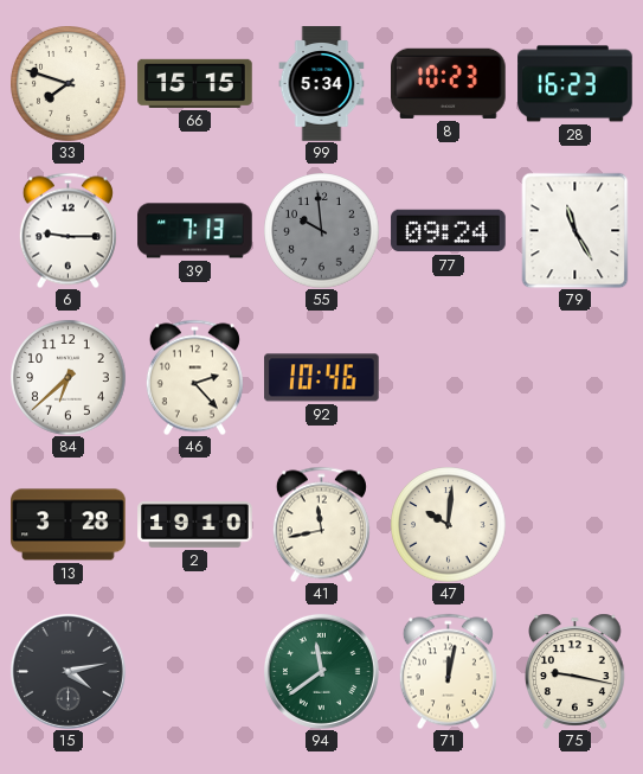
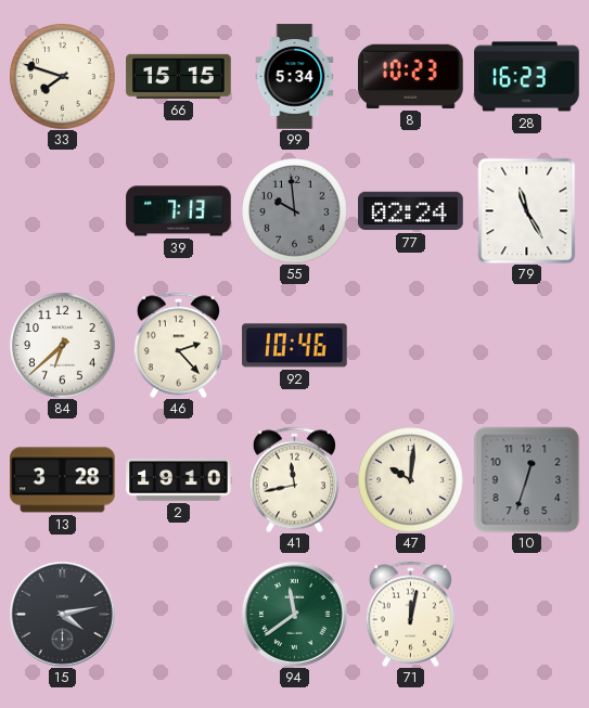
6: 9:15 -> none
77: 09:24 -> 02:24
10: none -> 12:33
75: 9:17 -> none
